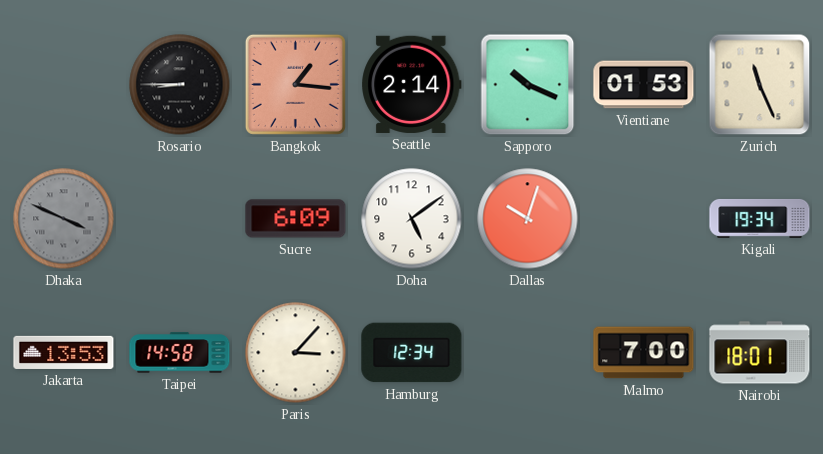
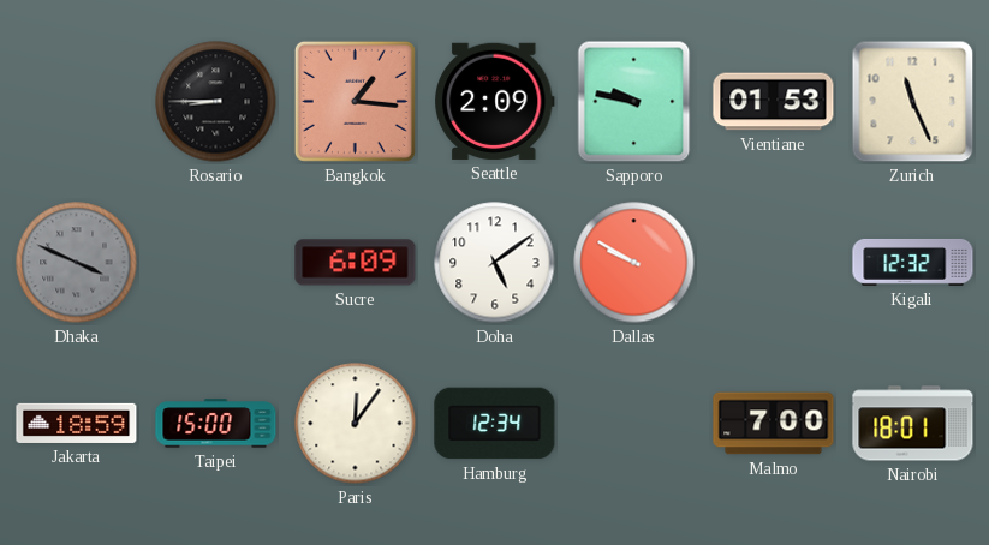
Seattle: 2:14 -> 2:09
Sapporo: 10:19 -> 9:47
Dallas: 10:03 -> 9:50
Kigali: 19:34 -> 12:32
Jakarta: 13:53 -> 18:59
Taipei: 14:58 -> 15:00
Paris: 3:07 -> 12:06
